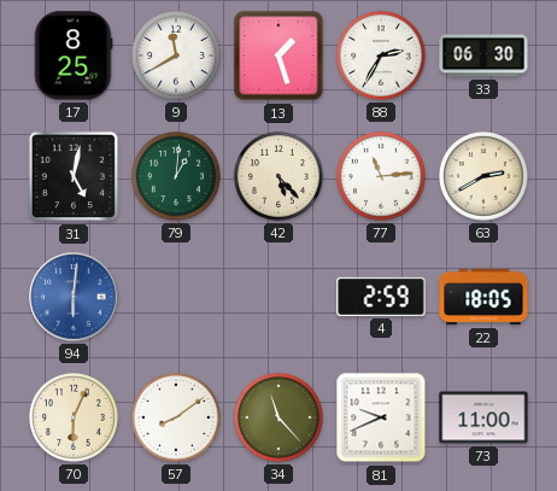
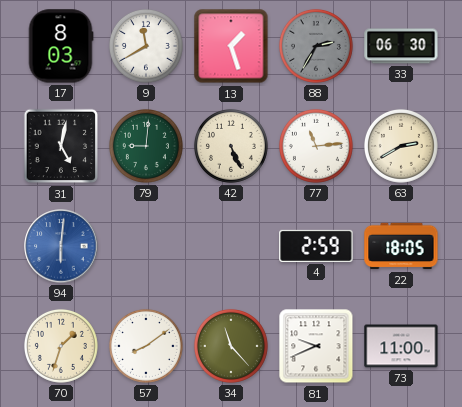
17: 8:25 -> 8:03
88 dial: white -> grey
79: 1:01 -> 9:01
42: 5:23 -> 5:26
70: 6:04 -> 1:33
